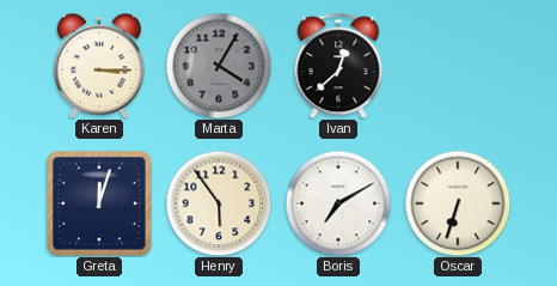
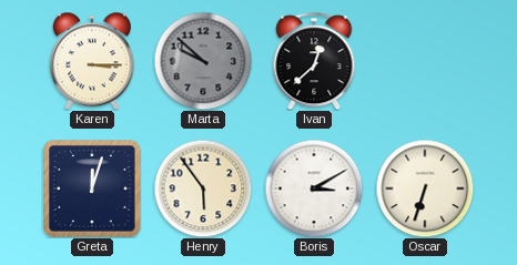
Marta: 4:05 -> 9:52
Boris: 7:10 -> 3:10
